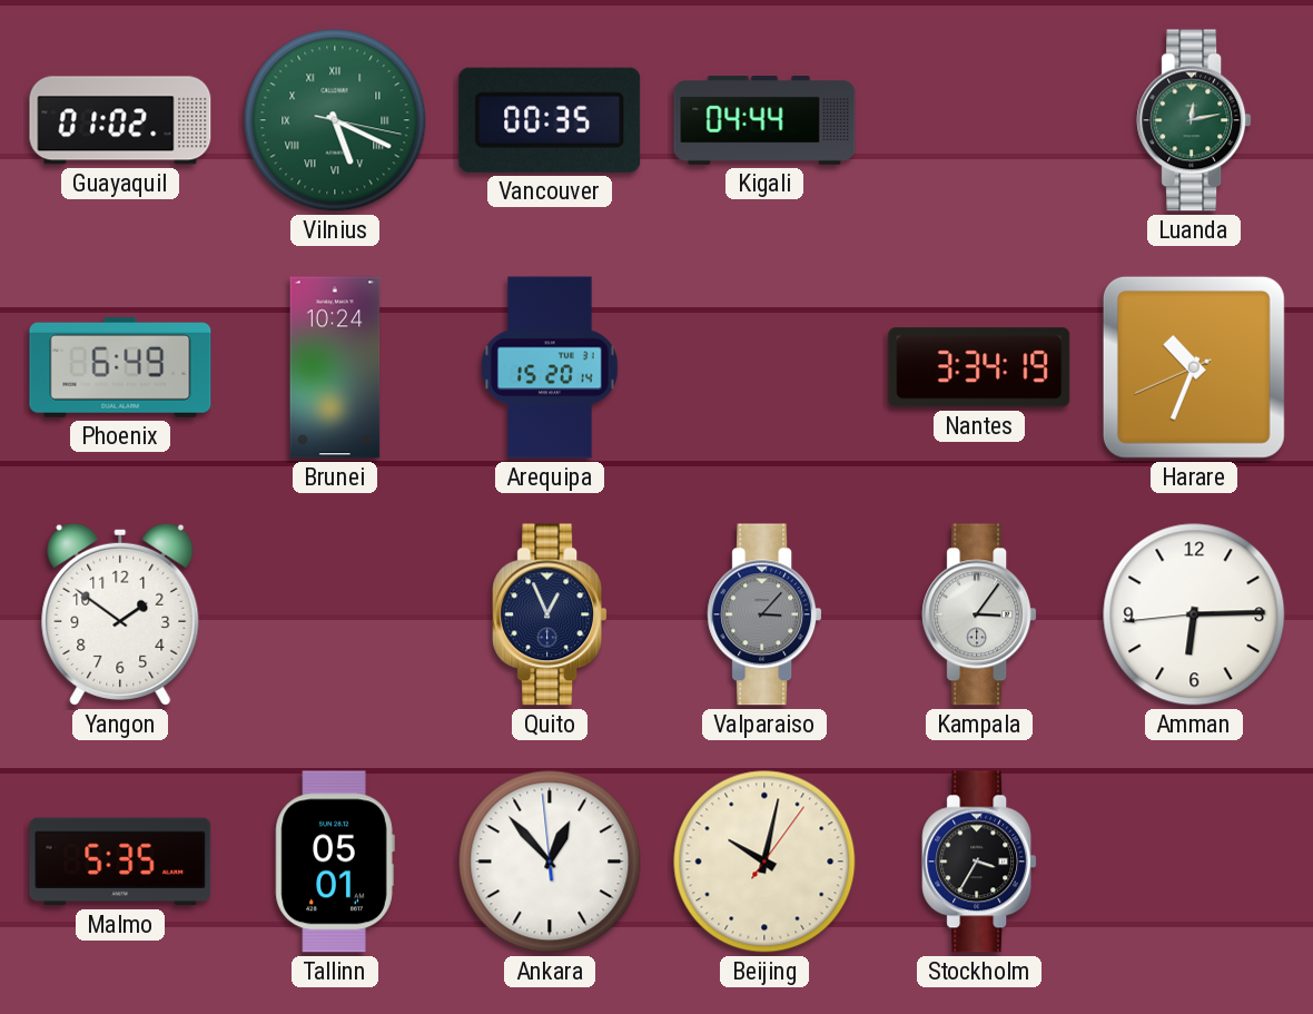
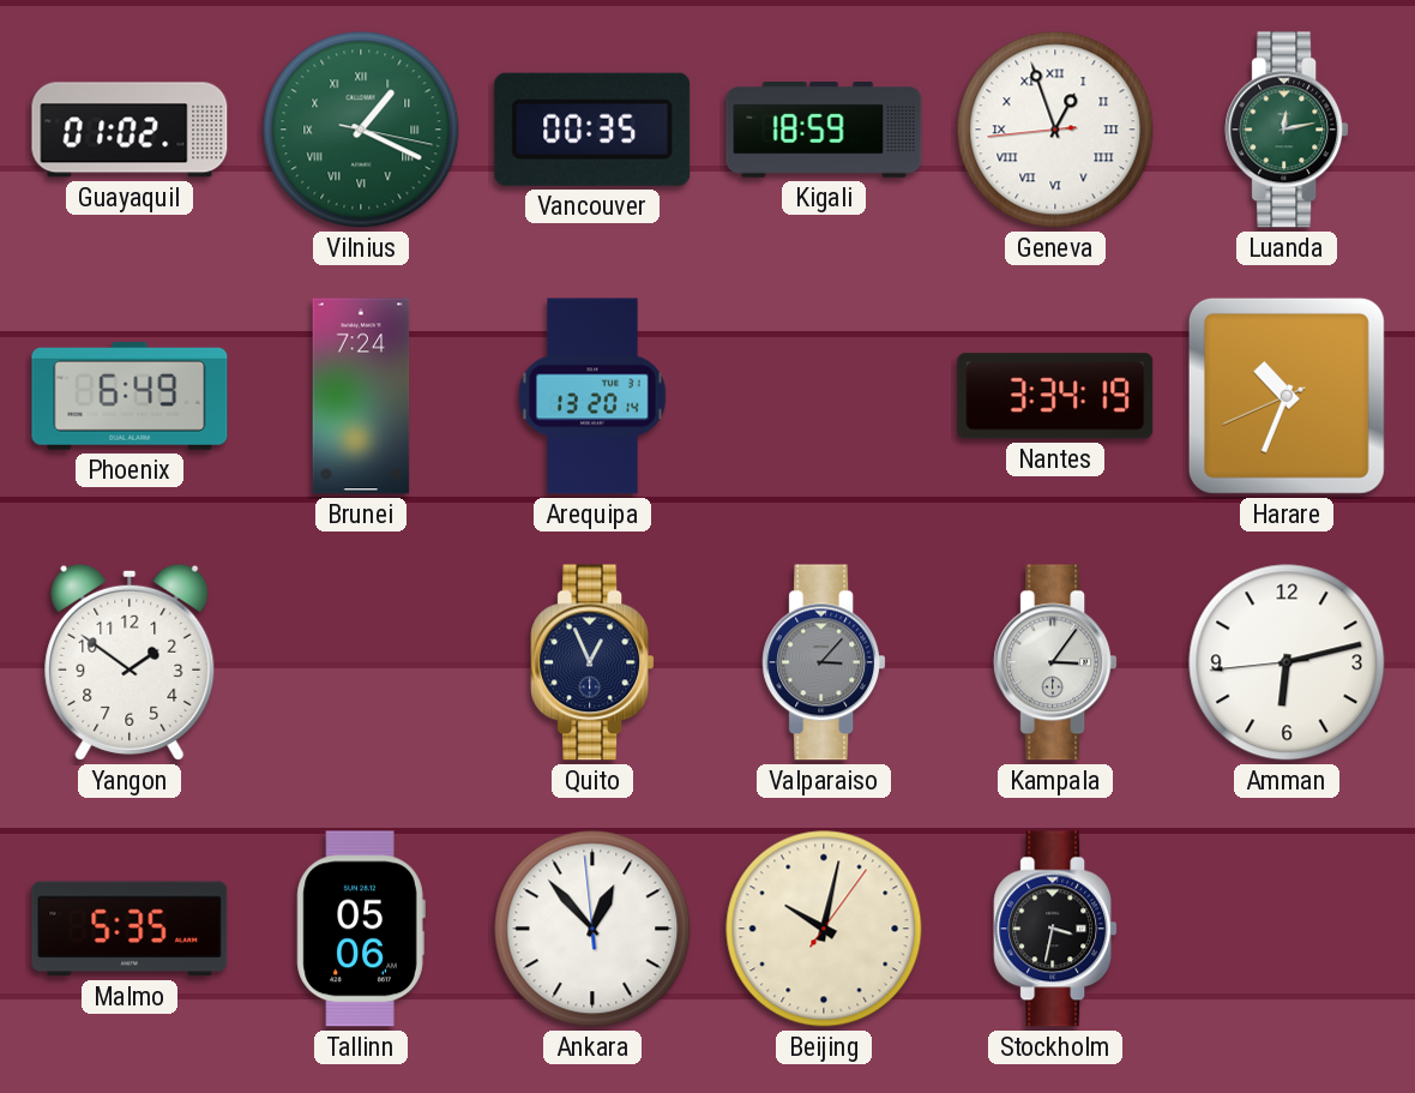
Vilnius: 5:19 -> 1:19
Kigali: 04:44 -> 18:59
Geneva: none -> 12:56
Brunei: 10:24 -> 7:24
Arequipa: 15:20 -> 13:20
Amman: 6:14 -> 6:12
Tallinn: 05:01 -> 05:06
Stockholm: 3:35 -> 3:32
